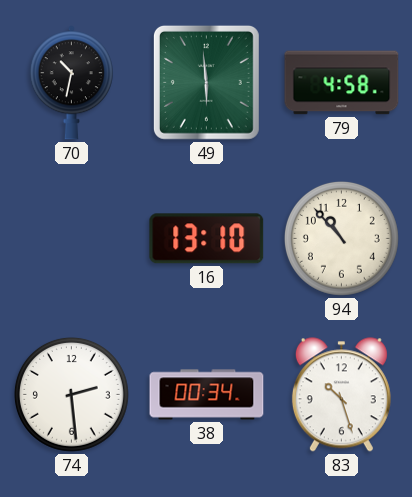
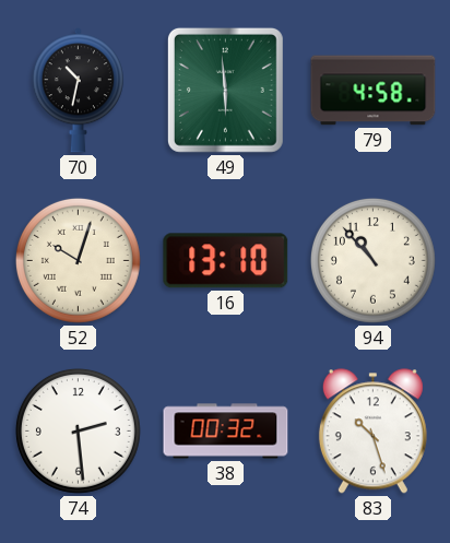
52: none -> 10:03
38: 00:34 -> 00:32
